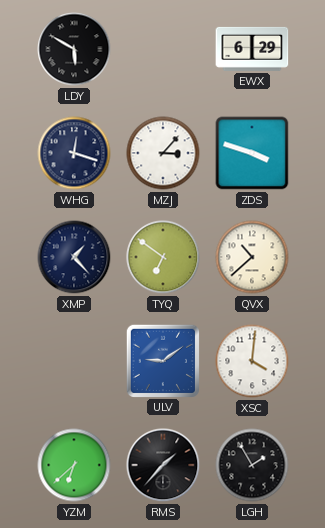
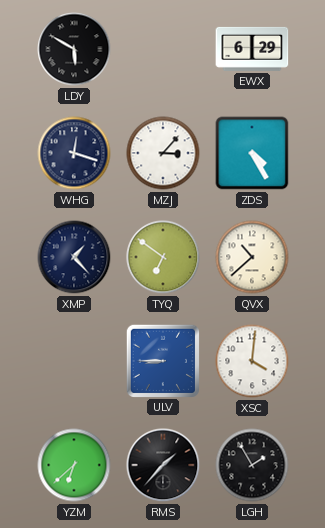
ZDS: 3:48 -> 4:25
ULV: 9:09 -> 8:45
